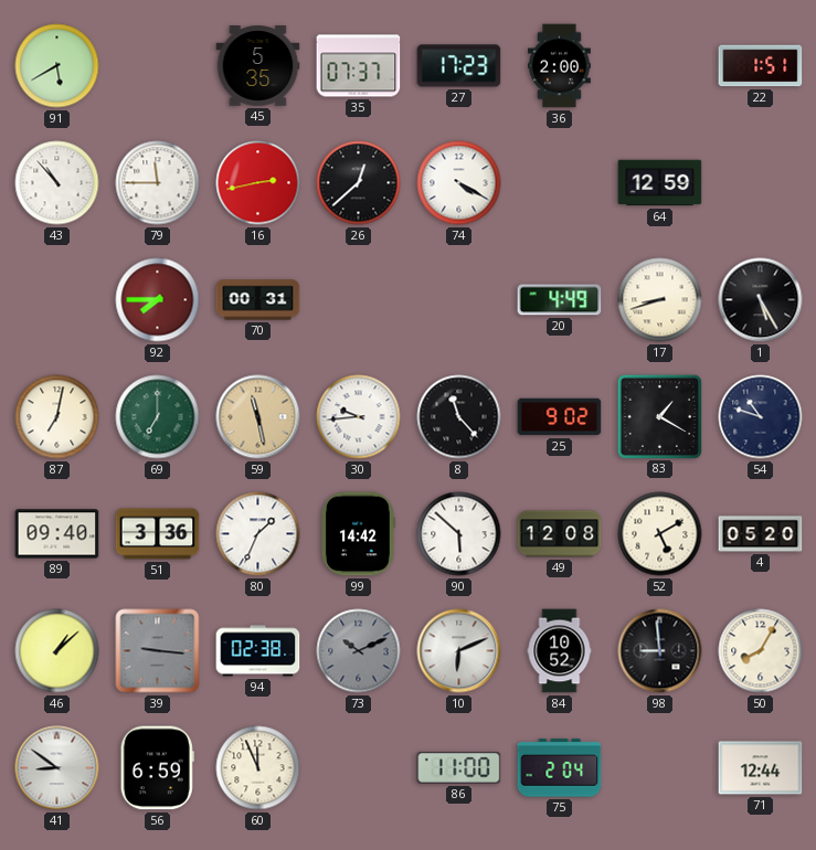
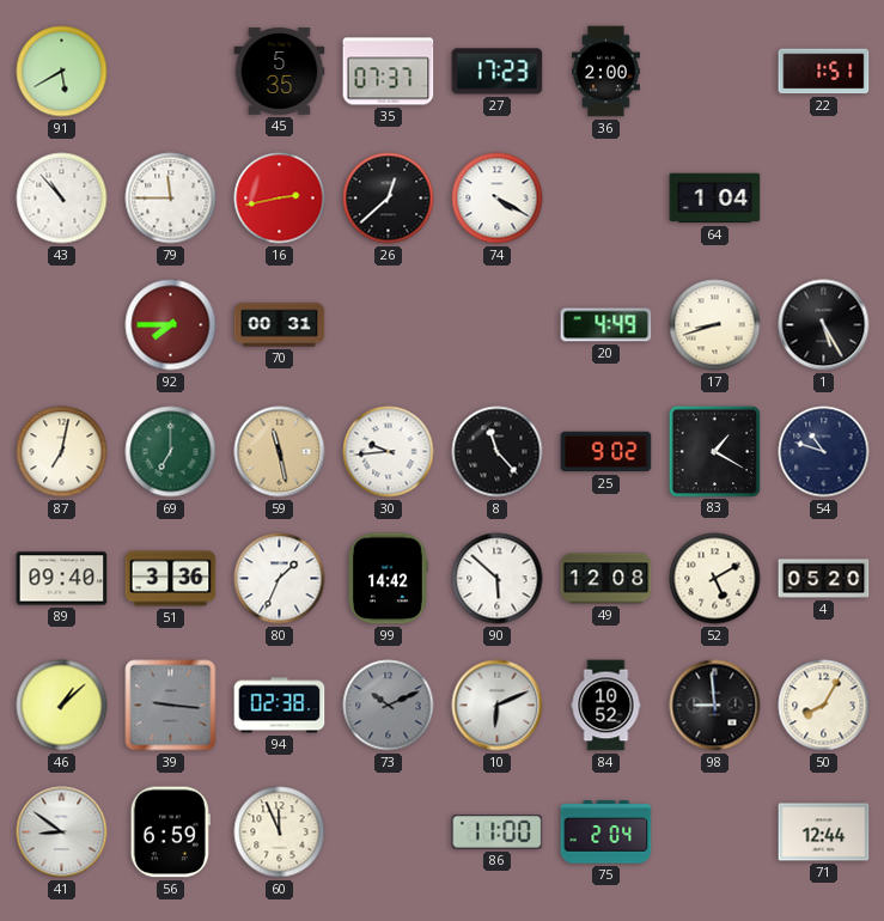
64: 12:59 -> 1:04
